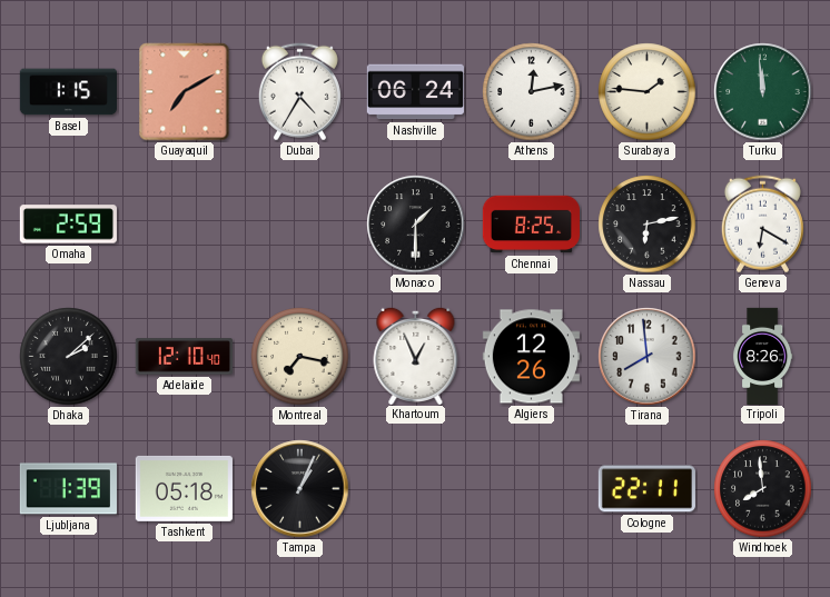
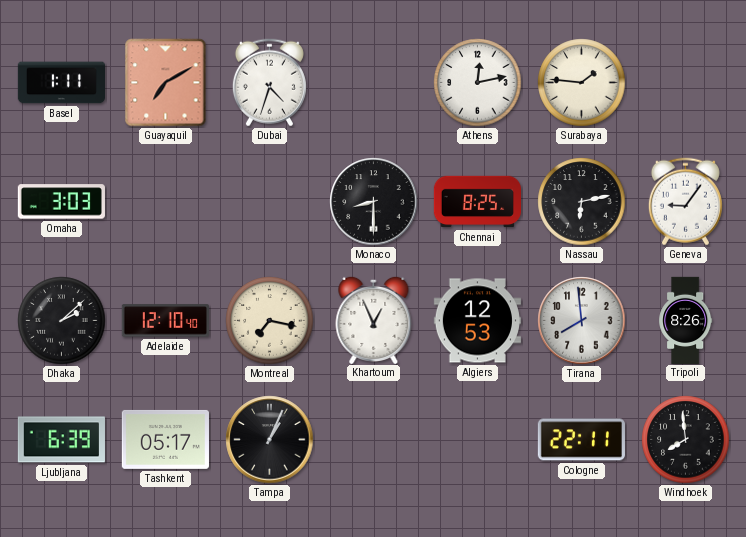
Basel: 1:15 -> 1:11
Dubai: 4:35 -> 4:33
Nashville: 06:24 -> none
Turku: 11:59 -> none
Omaha: 2:59 -> 3:03
Monaco: 1:30 -> 8:30
Geneva: 6:20 -> 9:06
Algiers: 12:26 -> 12:53
Ljubljana: 1:39 -> 6:39
Tashkent: 05:18 -> 05:17
